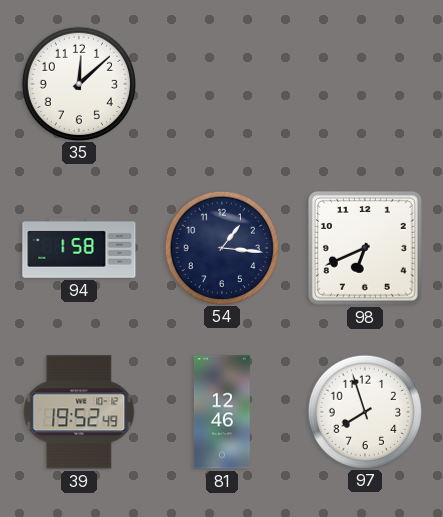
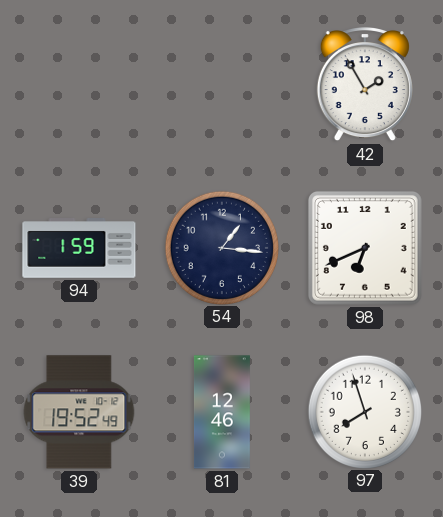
35: 12:08 -> none
42: none -> 1:55
94: 1:58 -> 1:59
